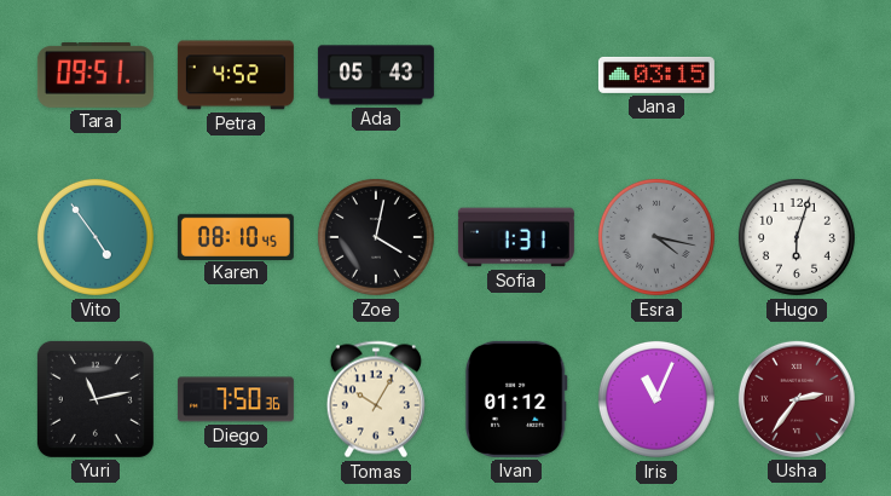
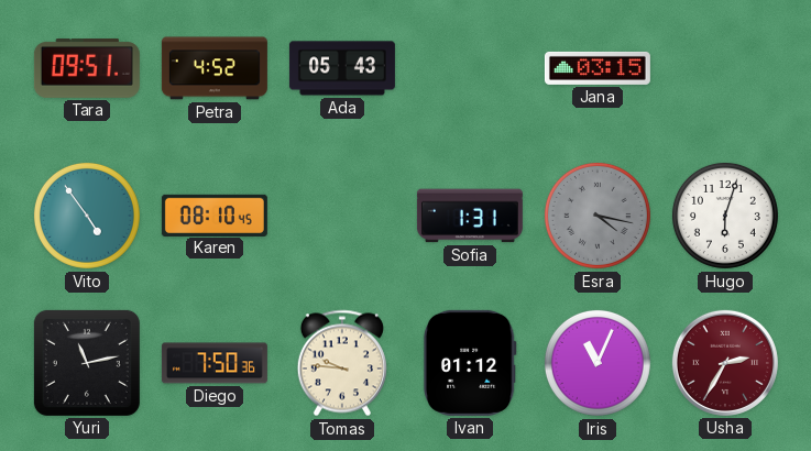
Zoe: 4:02 -> none
Tomas: 10:05 -> 9:46
Usha: 2:36 -> 2:35
